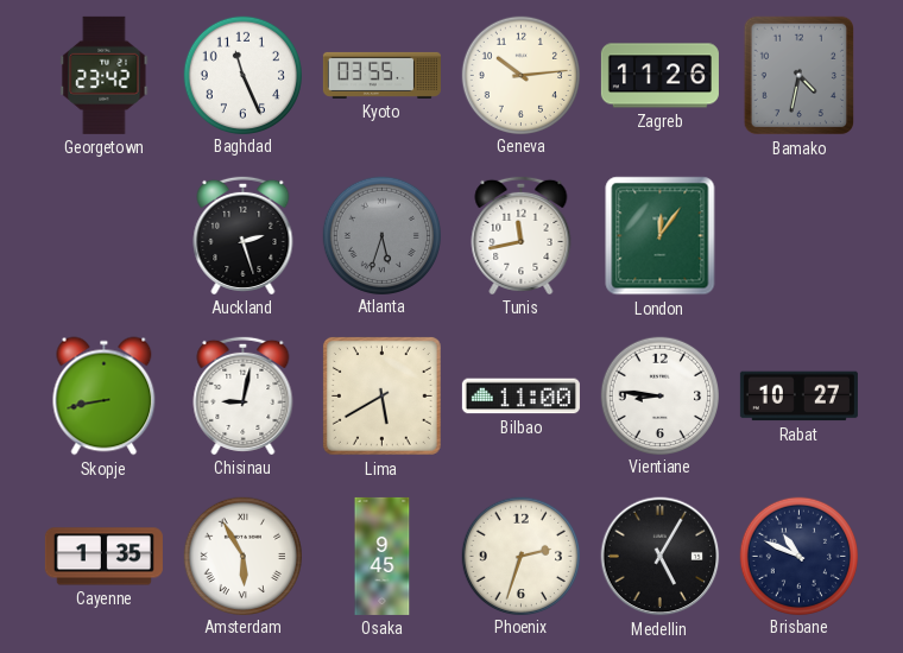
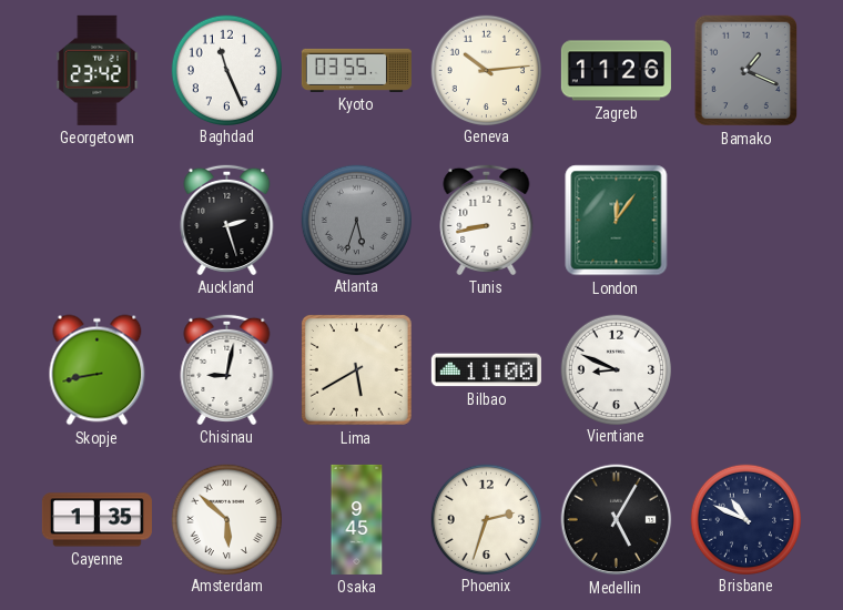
Bamako: 4:32 -> 1:19
Tunis: 11:43 -> 8:43
Vientiane: 8:46 -> 8:49
Rabat: 10:27 -> none
Amsterdam: 5:55 -> 5:52
